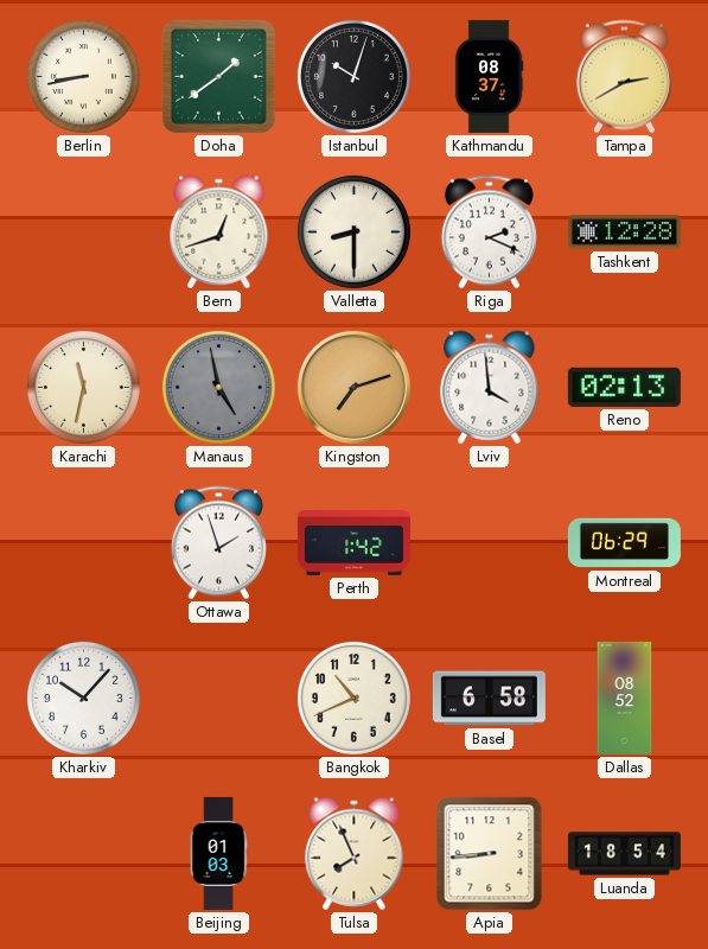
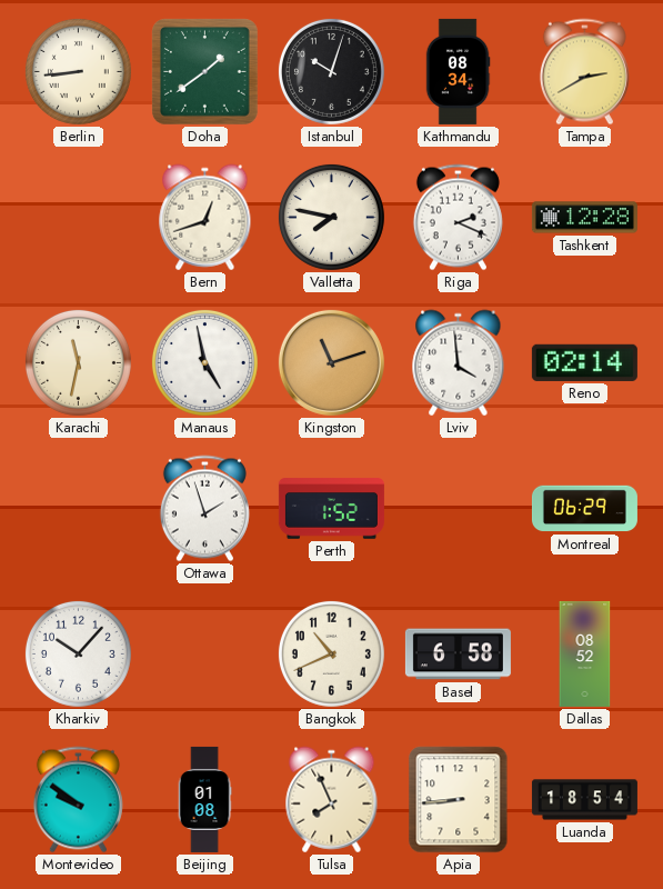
Berlin: 8:43 -> 8:44
Kathmandu: 08:37 -> 08:34
Valletta: 8:30 -> 7:47
Manaus dial: grey -> white
Kingston: 7:12 -> 11:12
Reno: 02:13 -> 02:14
Perth: 1:42 -> 1:52
Montevideo: none -> 9:51
Beijing: 01:03 -> 01:08
